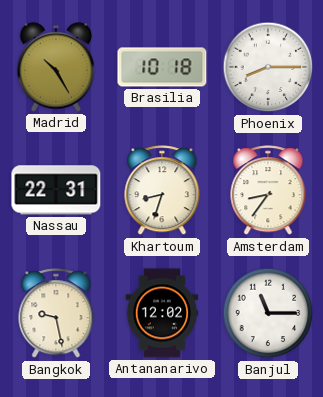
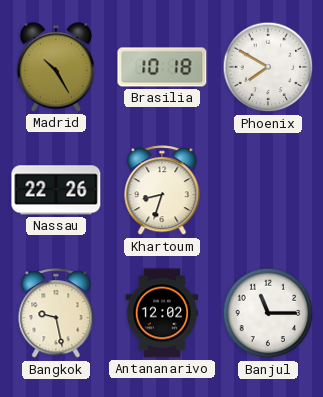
Phoenix: 8:15 -> 7:50
Nassau: 22:31 -> 22:26
Amsterdam: 8:36 -> none
